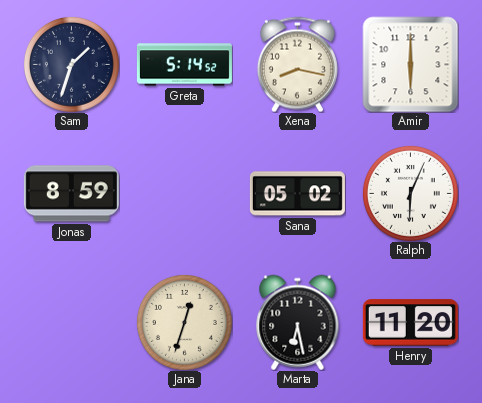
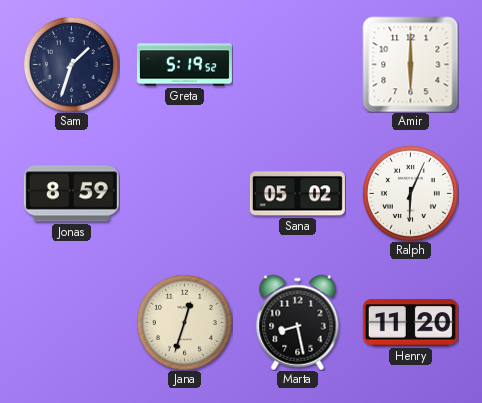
Greta: 5:14 -> 5:19
Xena: 8:17 -> none
Marta: 6:28 -> 8:28
